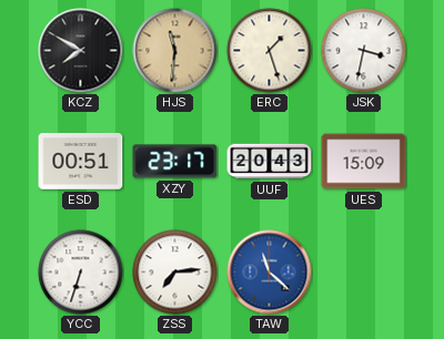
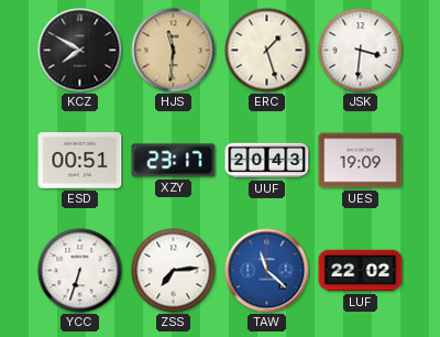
JSK: 3:32 -> 3:31
UES: 15:09 -> 19:09
LUF: none -> 22:02
